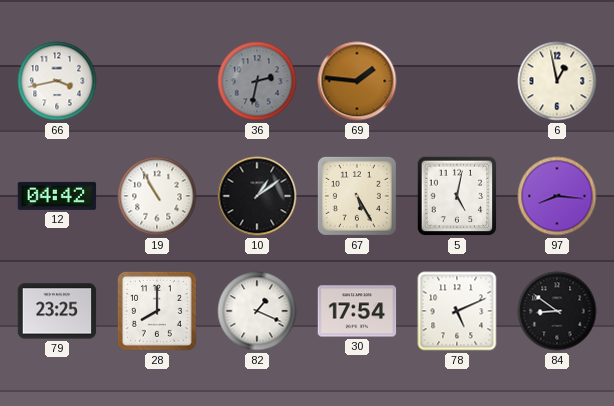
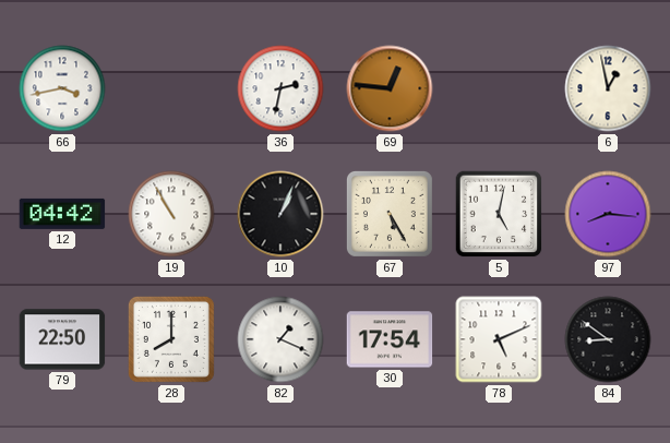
36 dial: grey -> white
69: 1:46 -> 12:46
10: 1:09 -> 1:04
79: 23:25 -> 22:50
